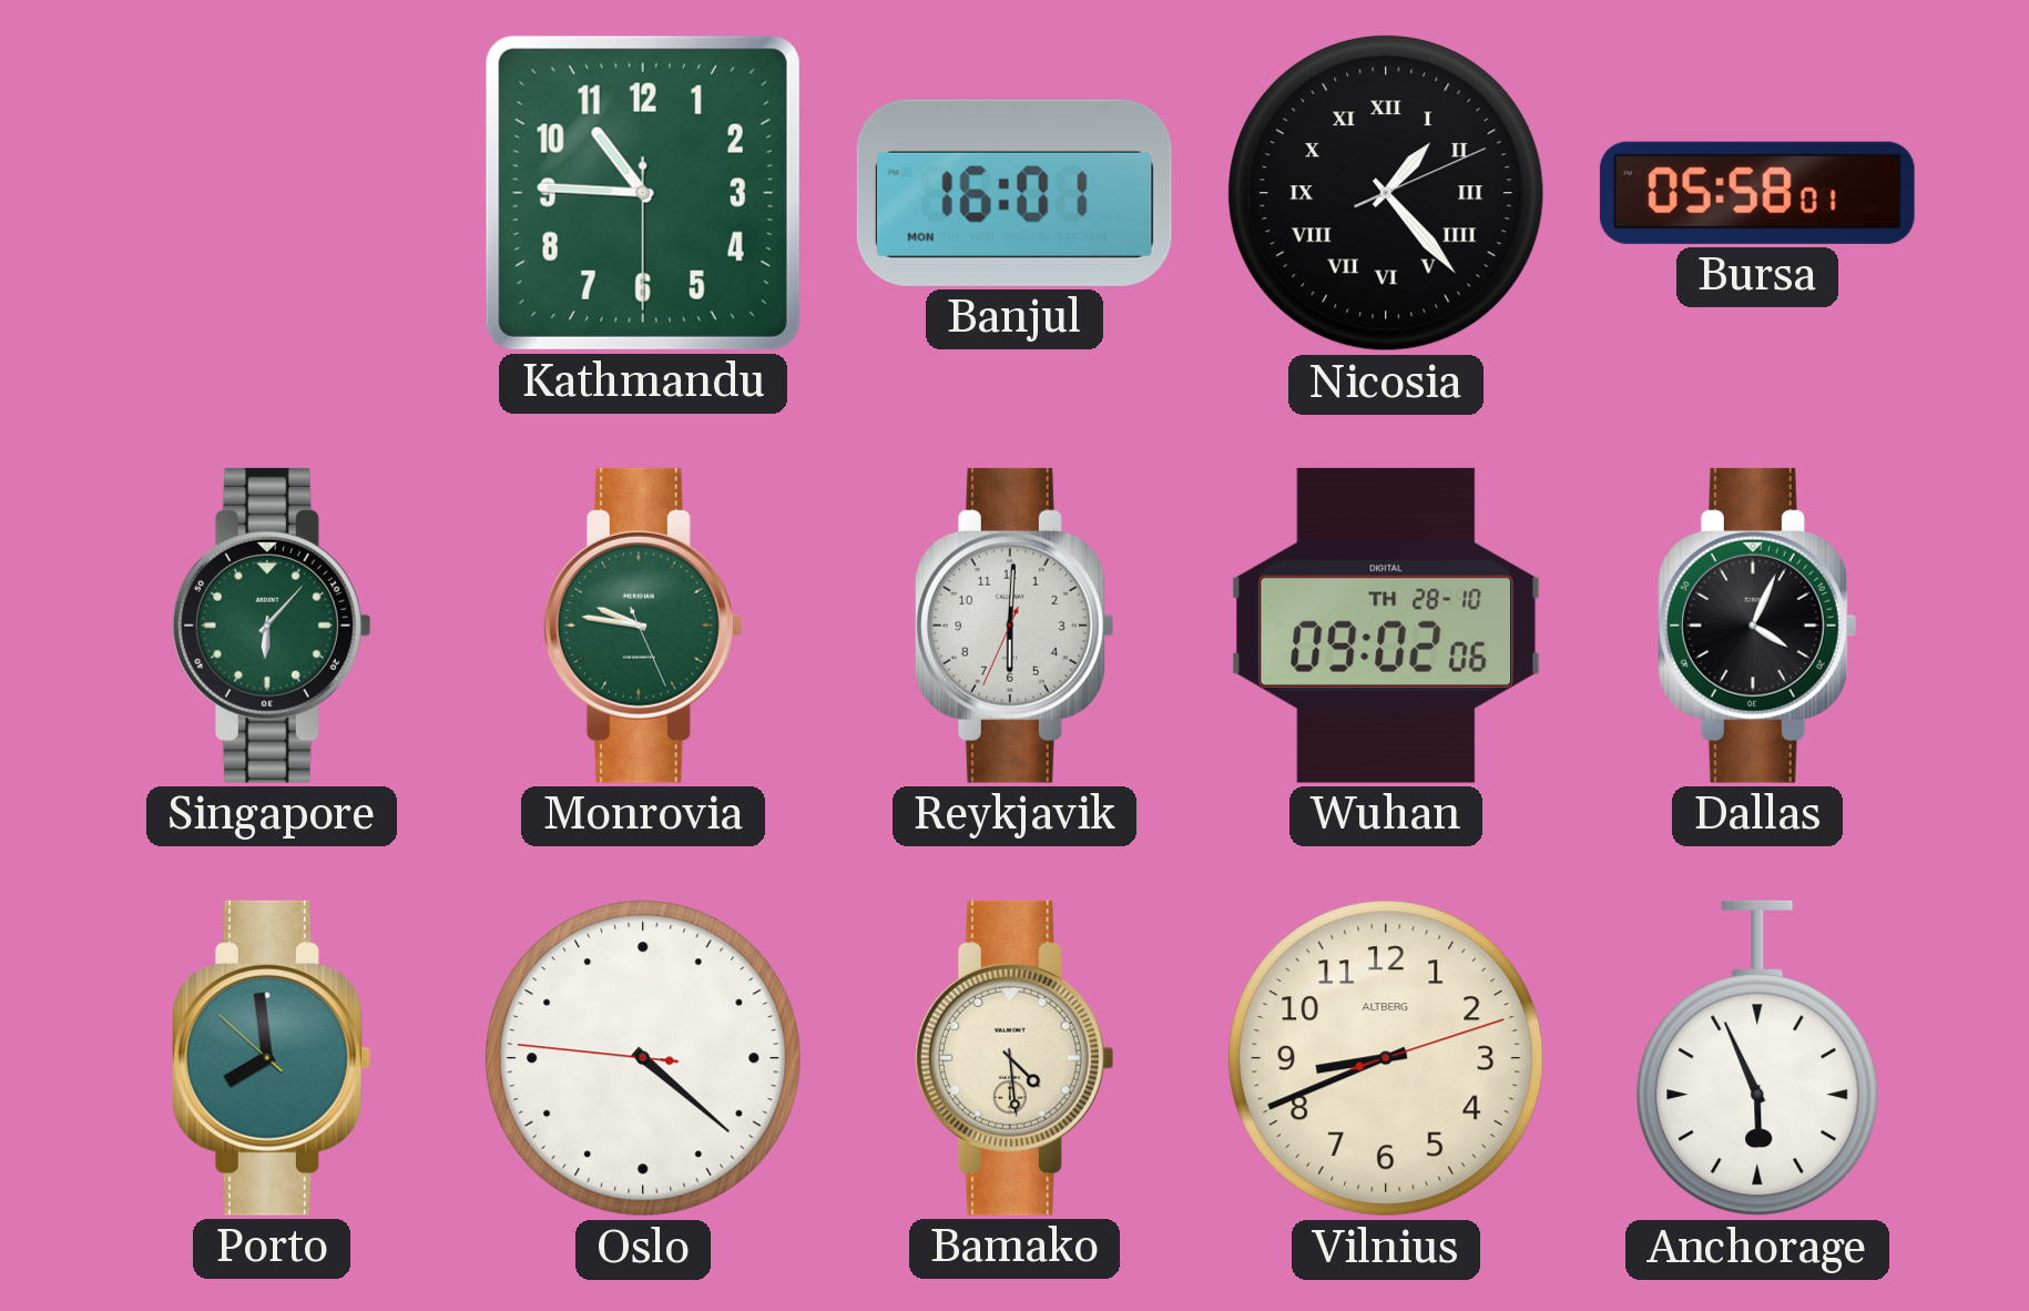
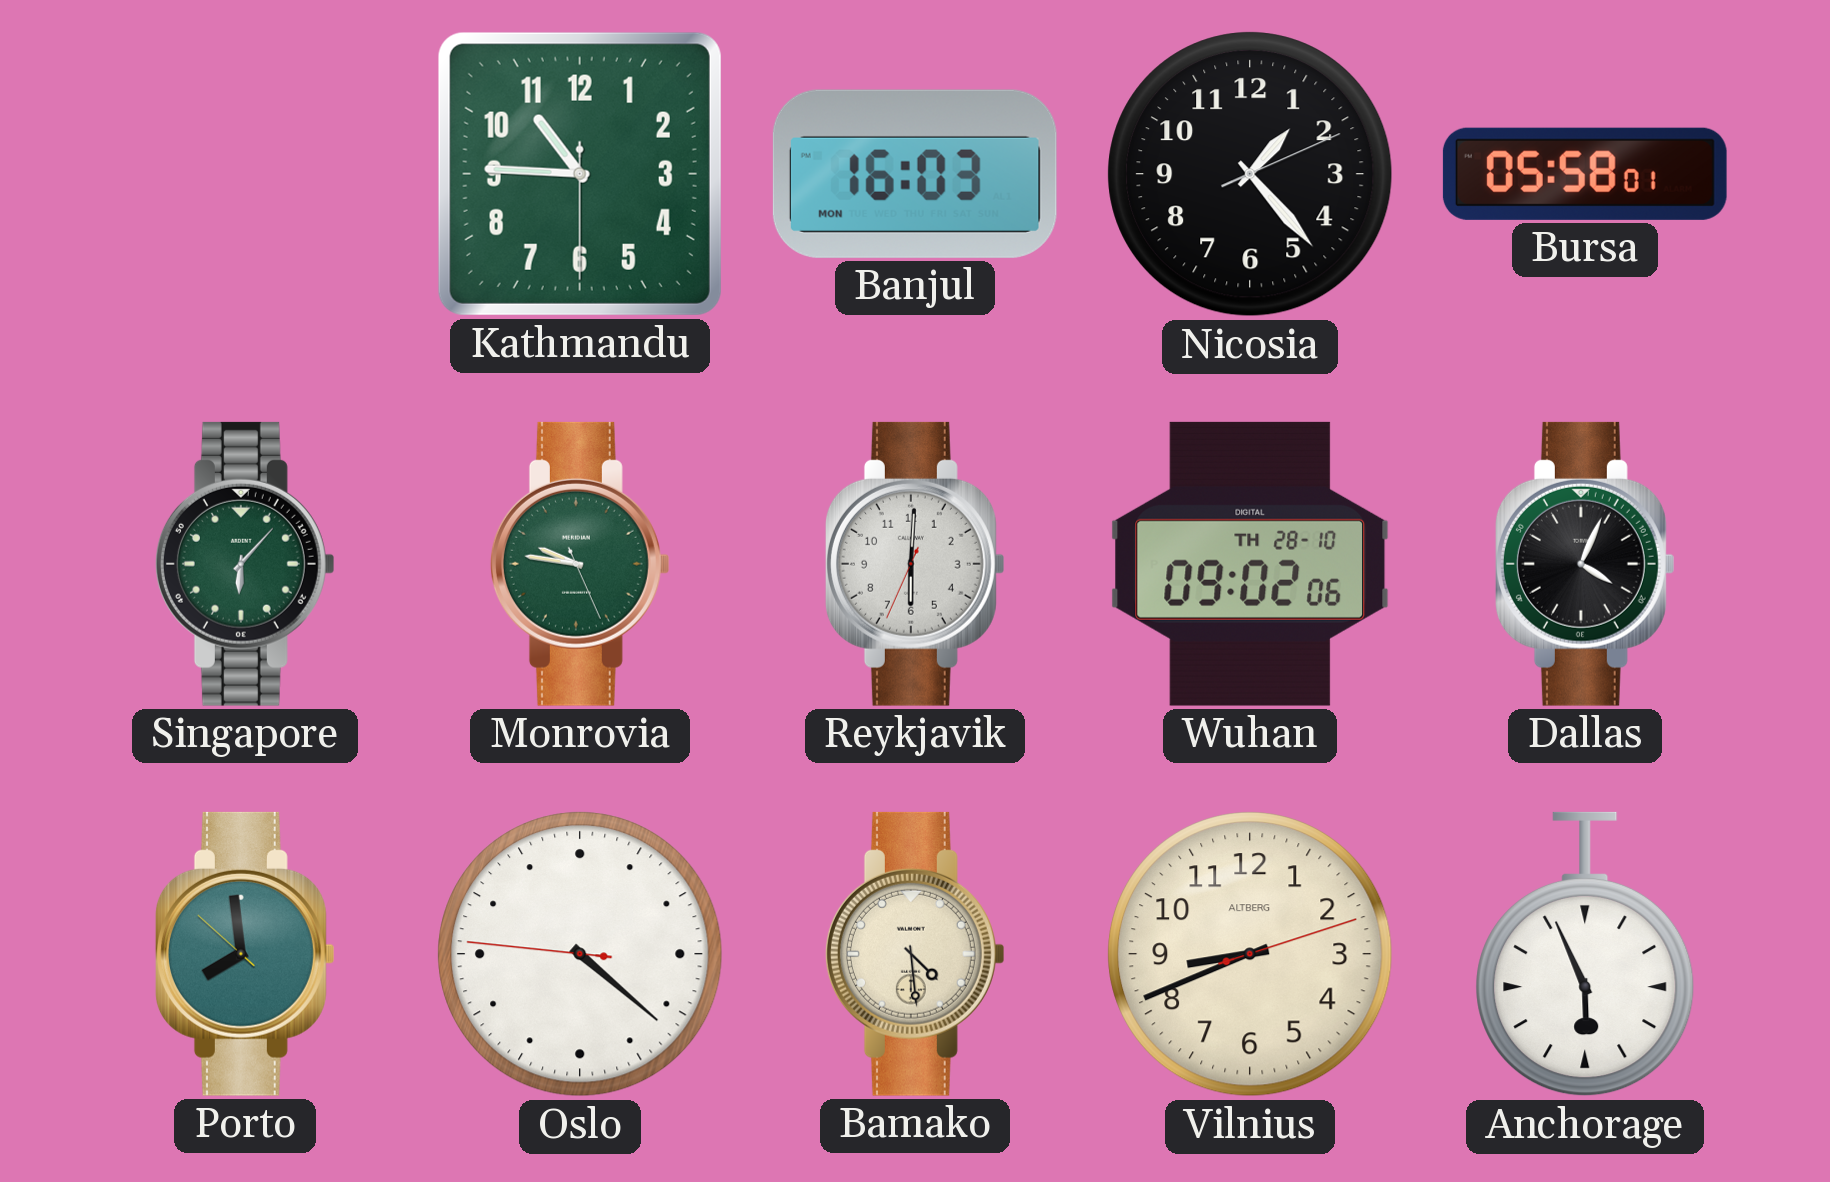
Banjul: 16:01 -> 16:03
Nicosia numerals: Roman -> Arabic
